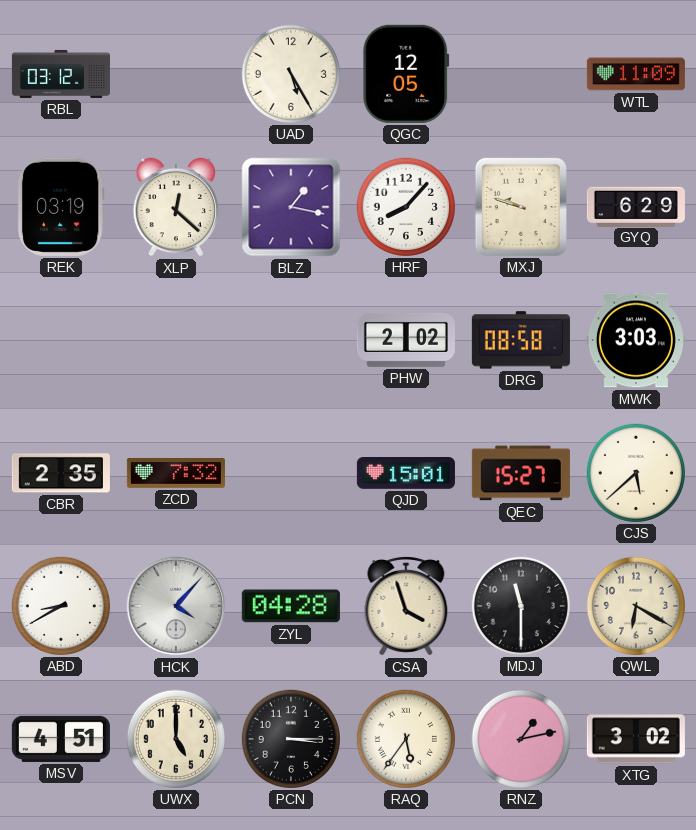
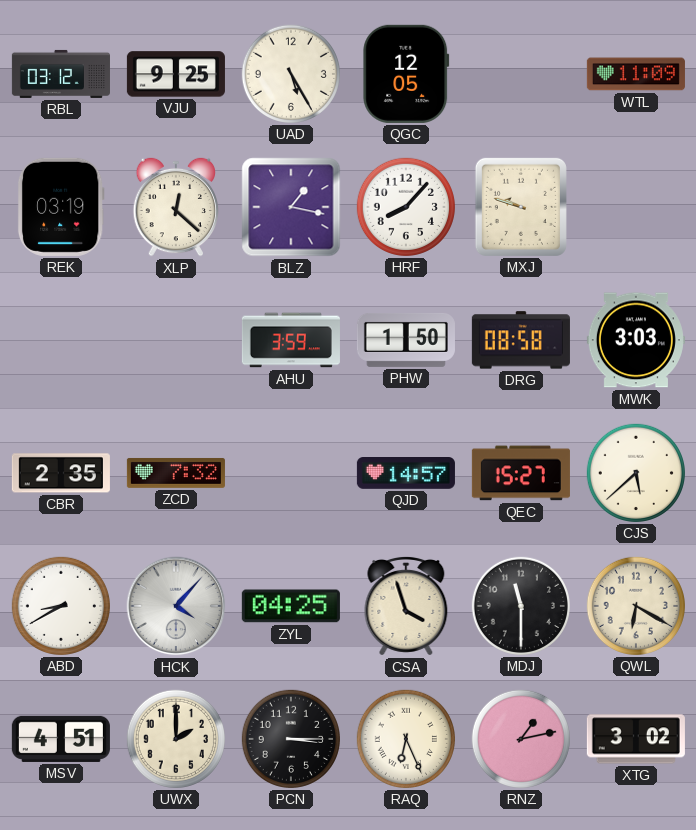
VJU: none -> 9:25
GYQ: 6:29 -> none
AHU: none -> 3:59
PHW: 2:02 -> 1:50
QJD: 15:01 -> 14:57
ZYL: 04:28 -> 04:25
UWX: 5:00 -> 2:00
RAQ: 5:36 -> 6:26
